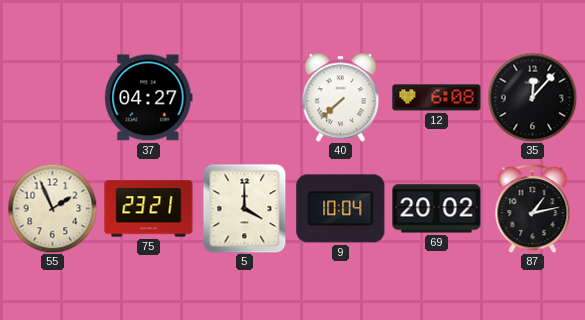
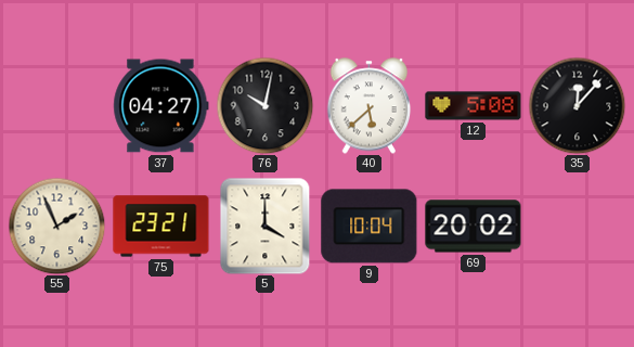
76: none -> 10:02
40: 7:38 -> 5:38
12: 6:08 -> 5:08
87: 1:13 -> none
